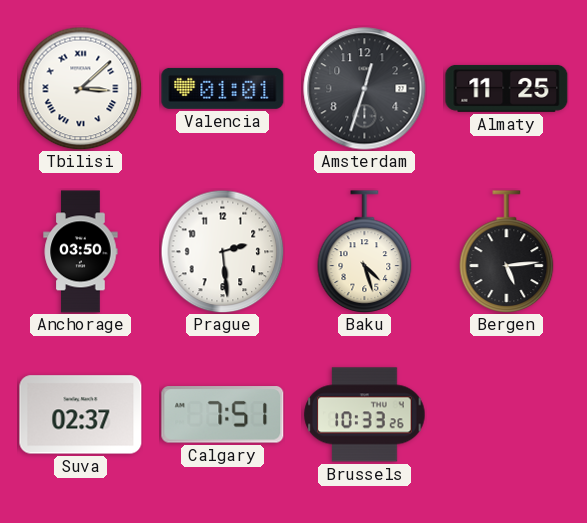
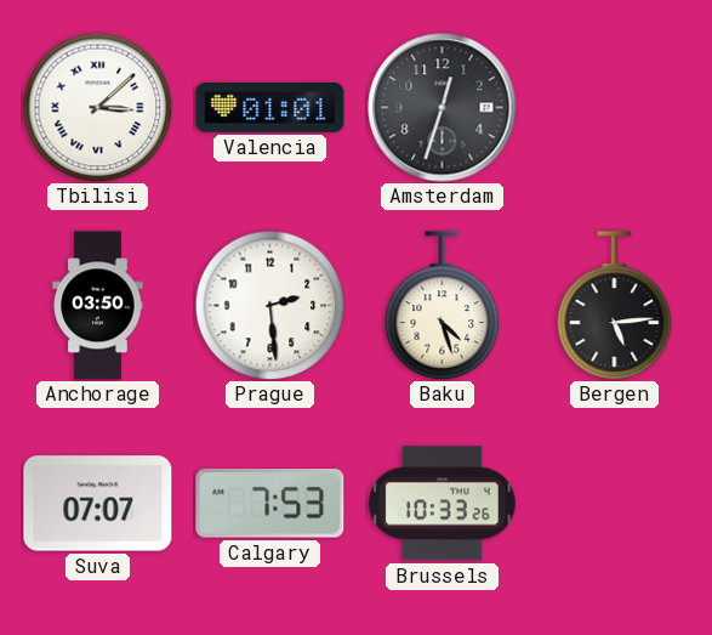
Almaty: 11:25 -> none
Suva: 02:37 -> 07:07
Calgary: 7:51 -> 7:53
